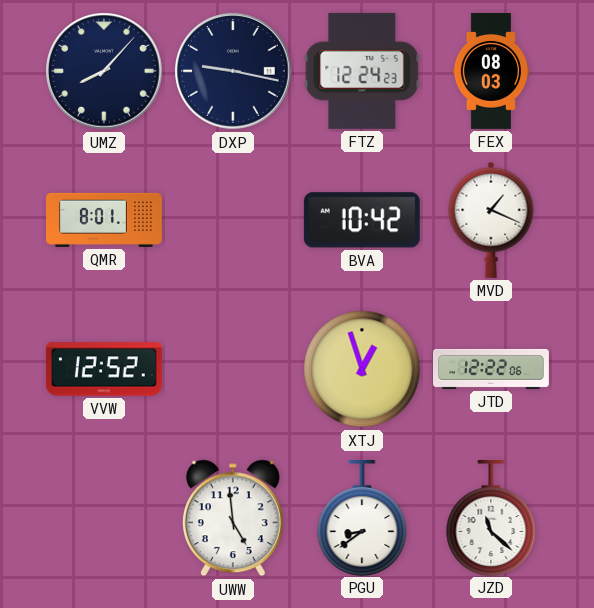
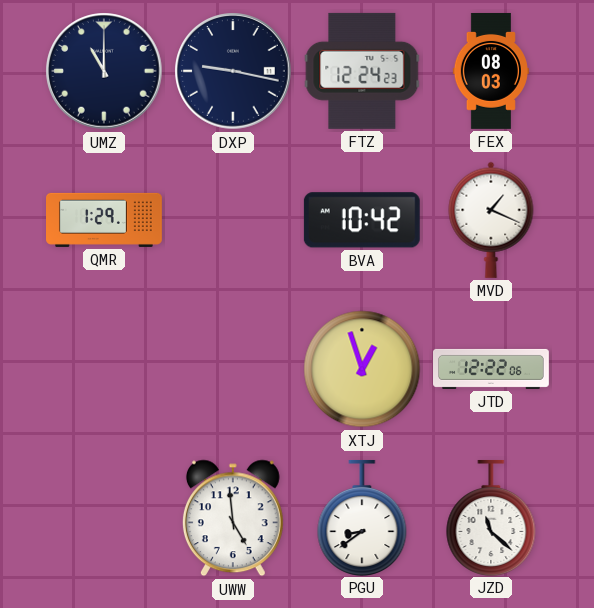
UMZ: 8:07 -> 11:00
QMR: 8:01 -> 1:29
VVW: 12:52 -> none
